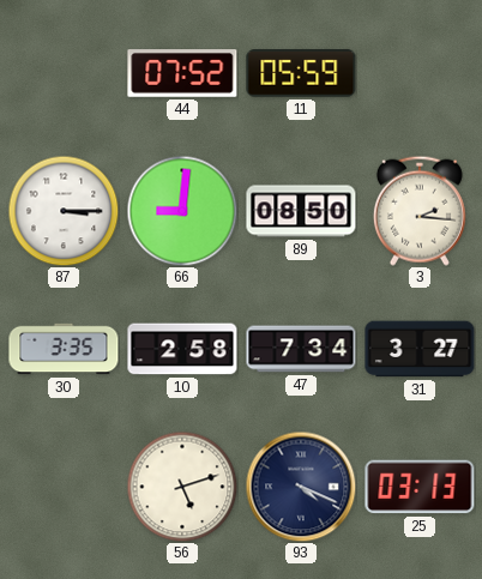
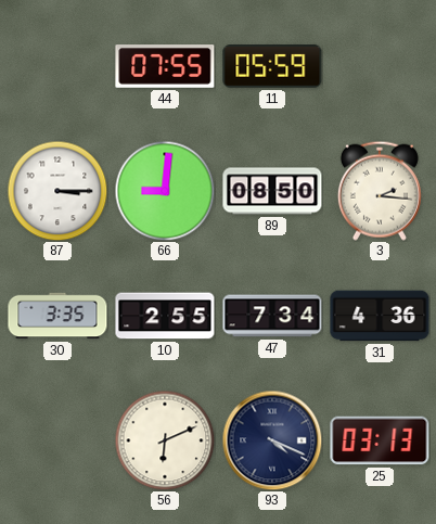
44: 07:52 -> 07:55
10: 2:58 -> 2:55
31: 3:27 -> 4:36
56: 5:12 -> 6:11
